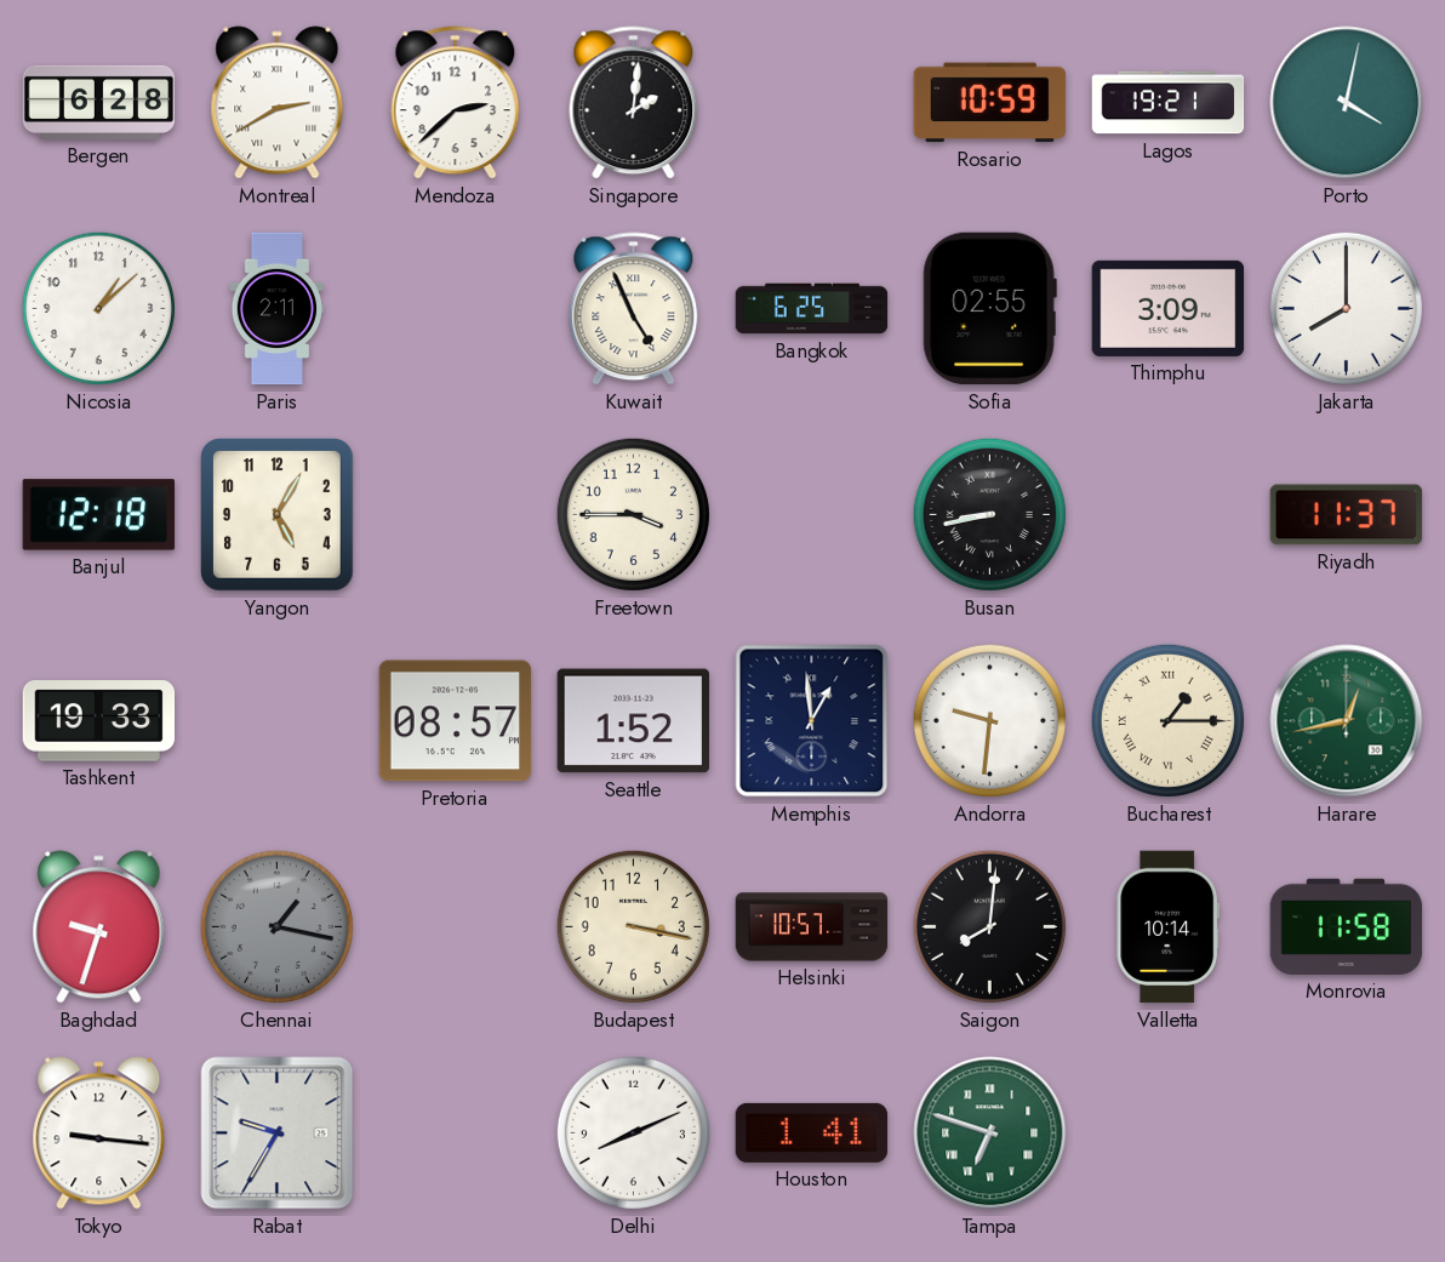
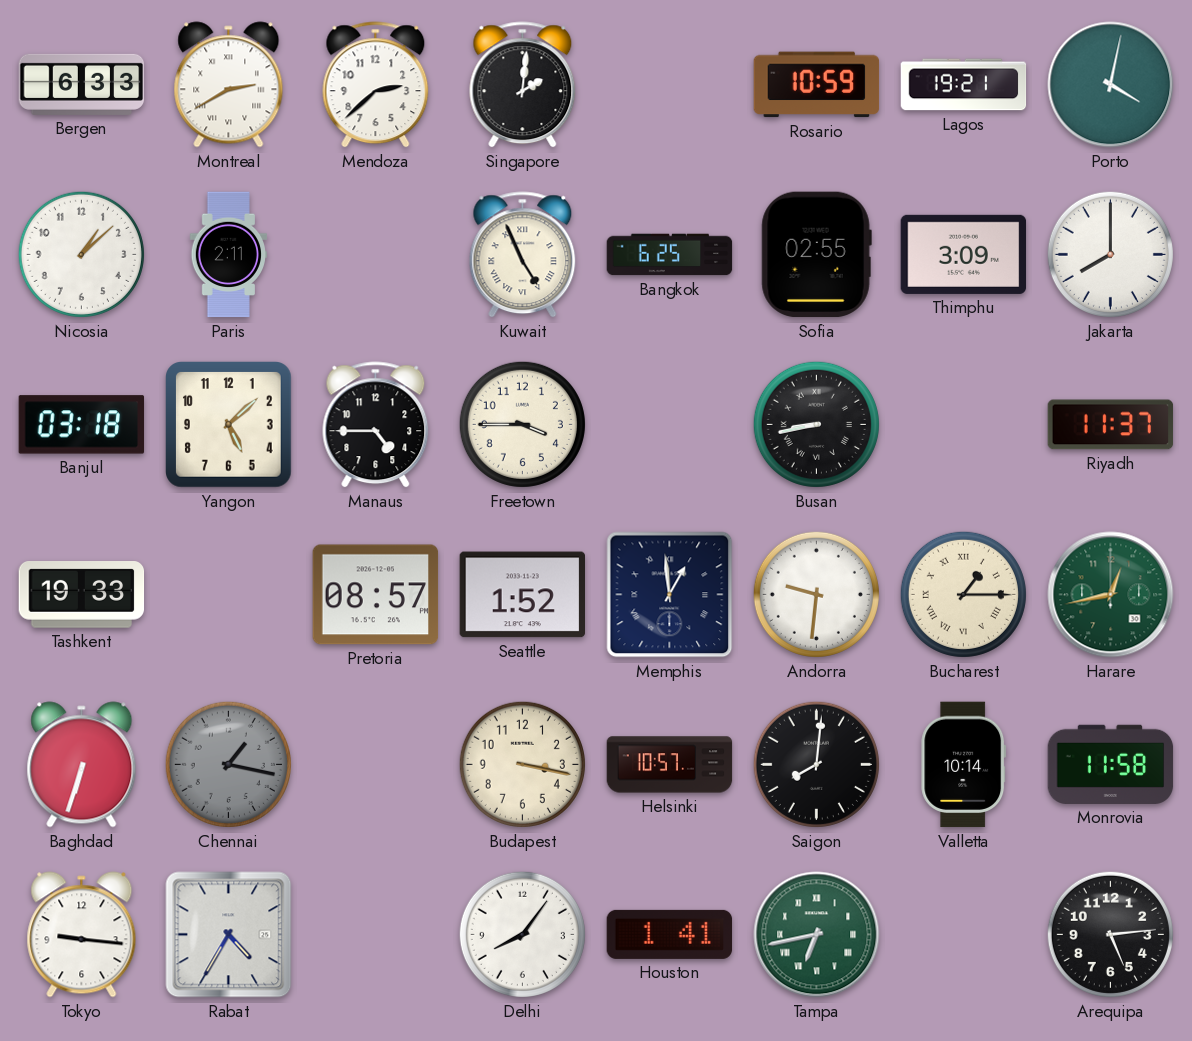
Bergen: 6:28 -> 6:33
Banjul: 12:18 -> 03:18
Yangon: 5:05 -> 5:08
Manaus: none -> 4:45
Baghdad: 9:33 -> 6:33
Rabat: 9:35 -> 4:35
Delhi: 8:11 -> 8:06
Tampa: 6:48 -> 6:43
Arequipa: none -> 5:14
